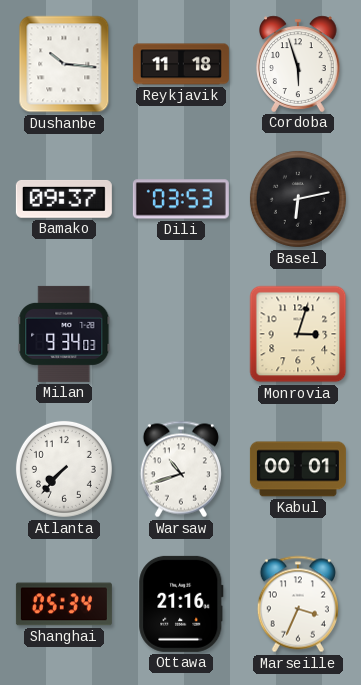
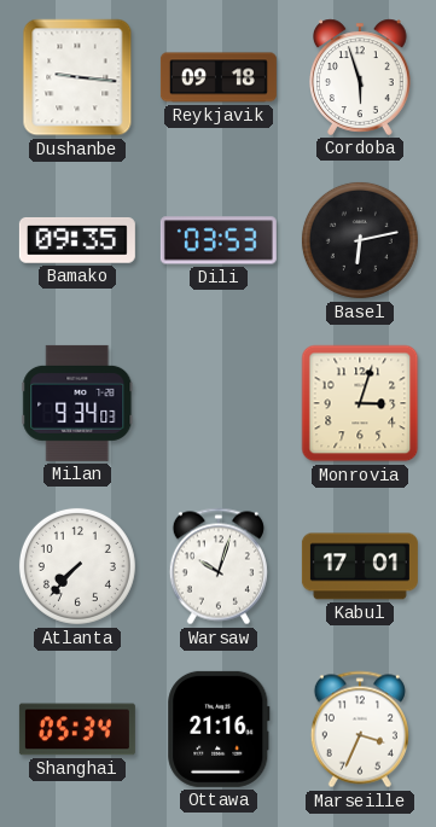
Dushanbe: 10:16 -> 9:16
Reykjavik: 11:18 -> 09:18
Bamako: 09:37 -> 09:35
Warsaw: 10:42 -> 10:03
Kabul: 00:01 -> 17:01
